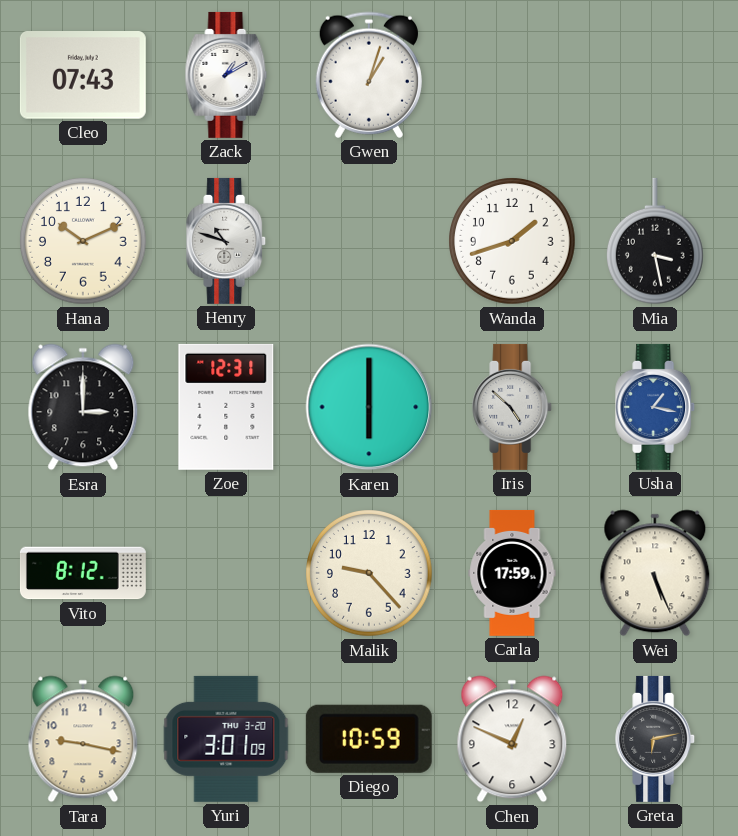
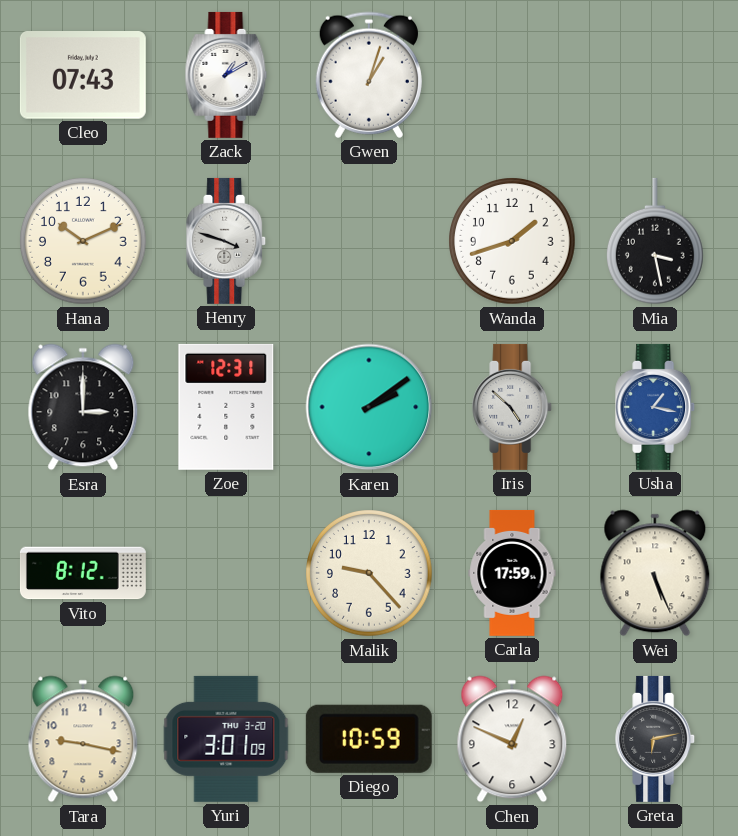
Henry: 10:48 -> 3:48
Karen: 6:00 -> 2:09
